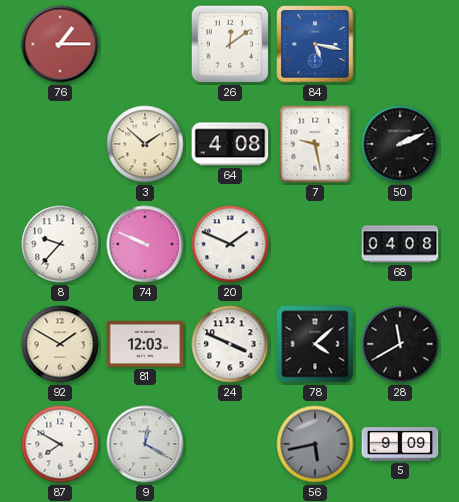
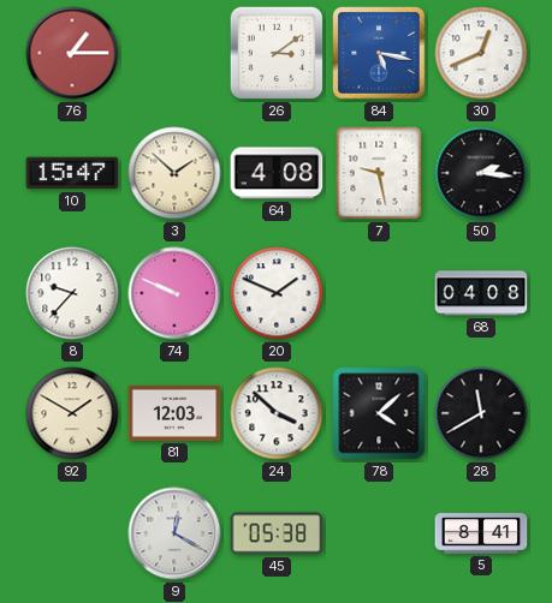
26: 12:09 -> 3:09
30: none -> 12:41
10: none -> 15:47
50: 2:11 -> 2:16
24: 3:49 -> 3:52
87: 7:50 -> none
45: none -> 05:38
56: 5:43 -> none
5: 9:09 -> 8:41
